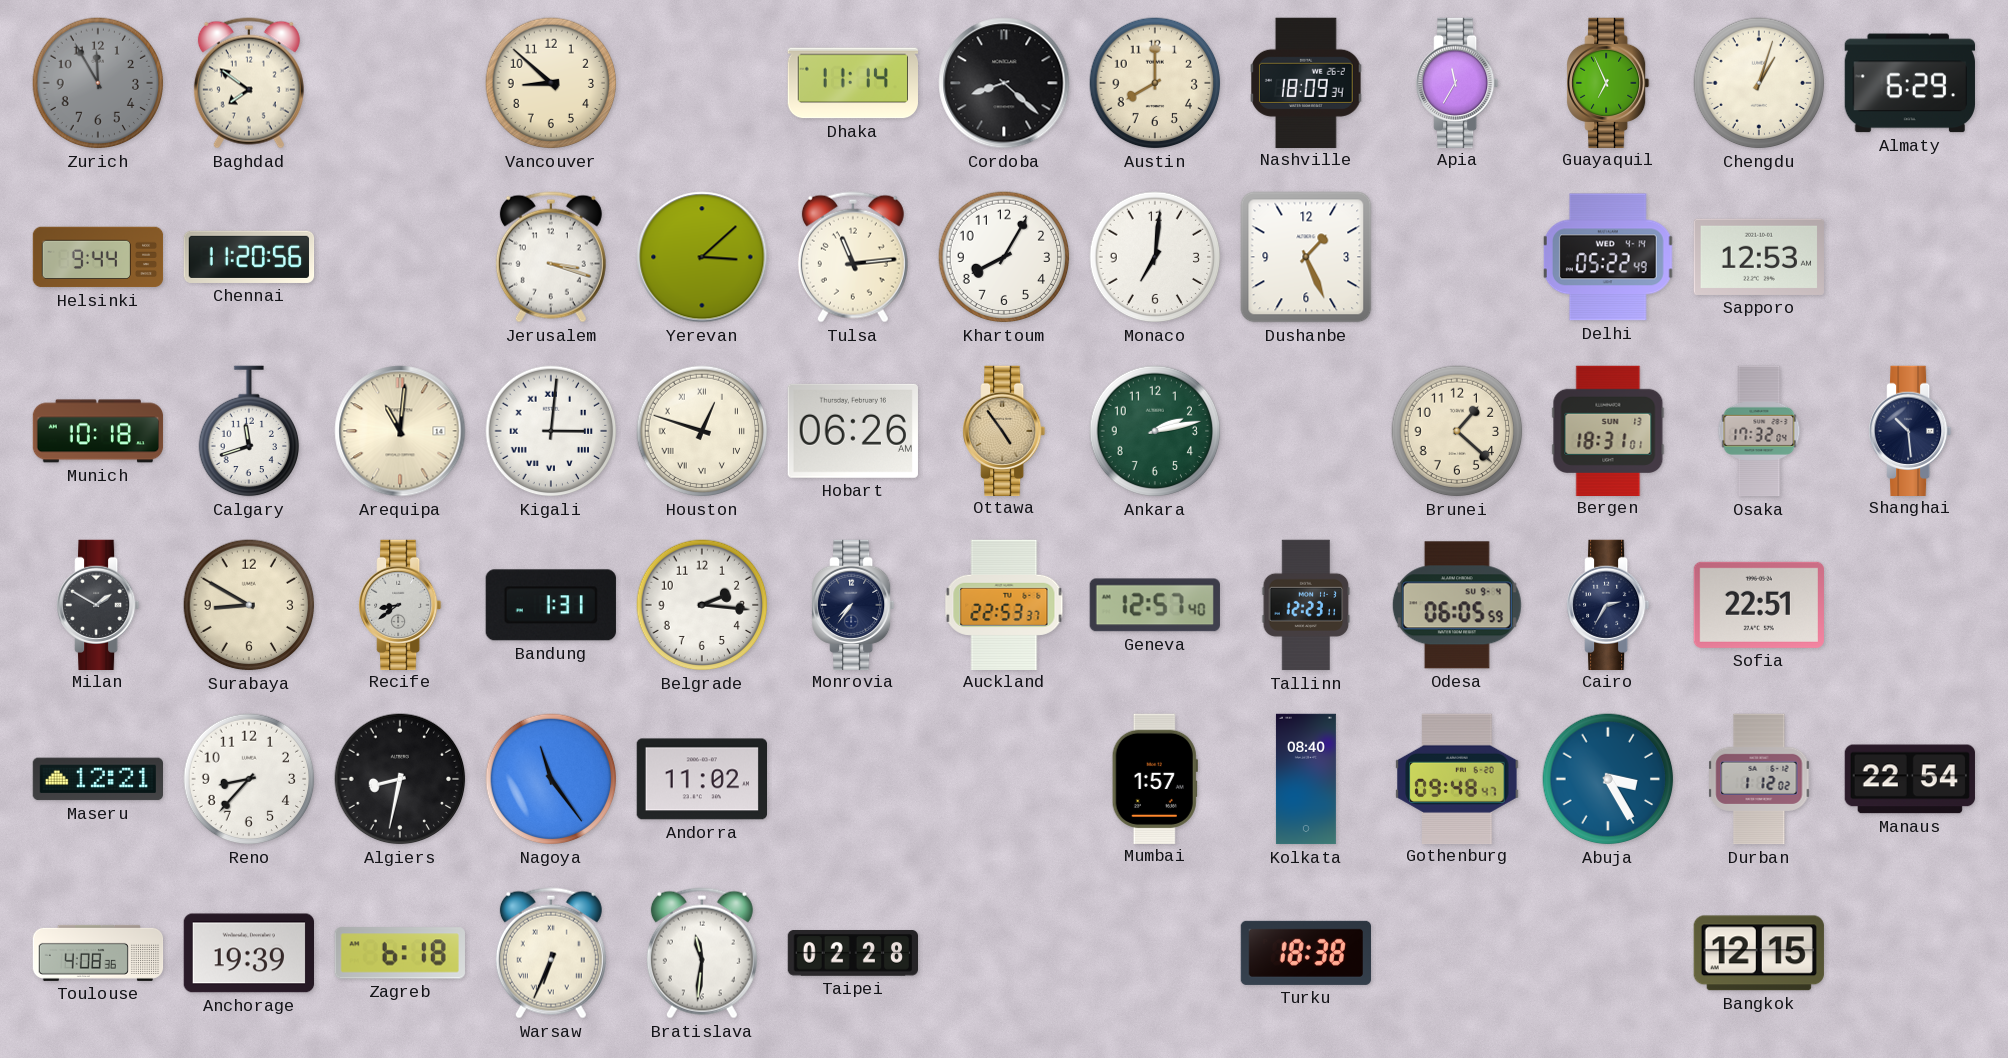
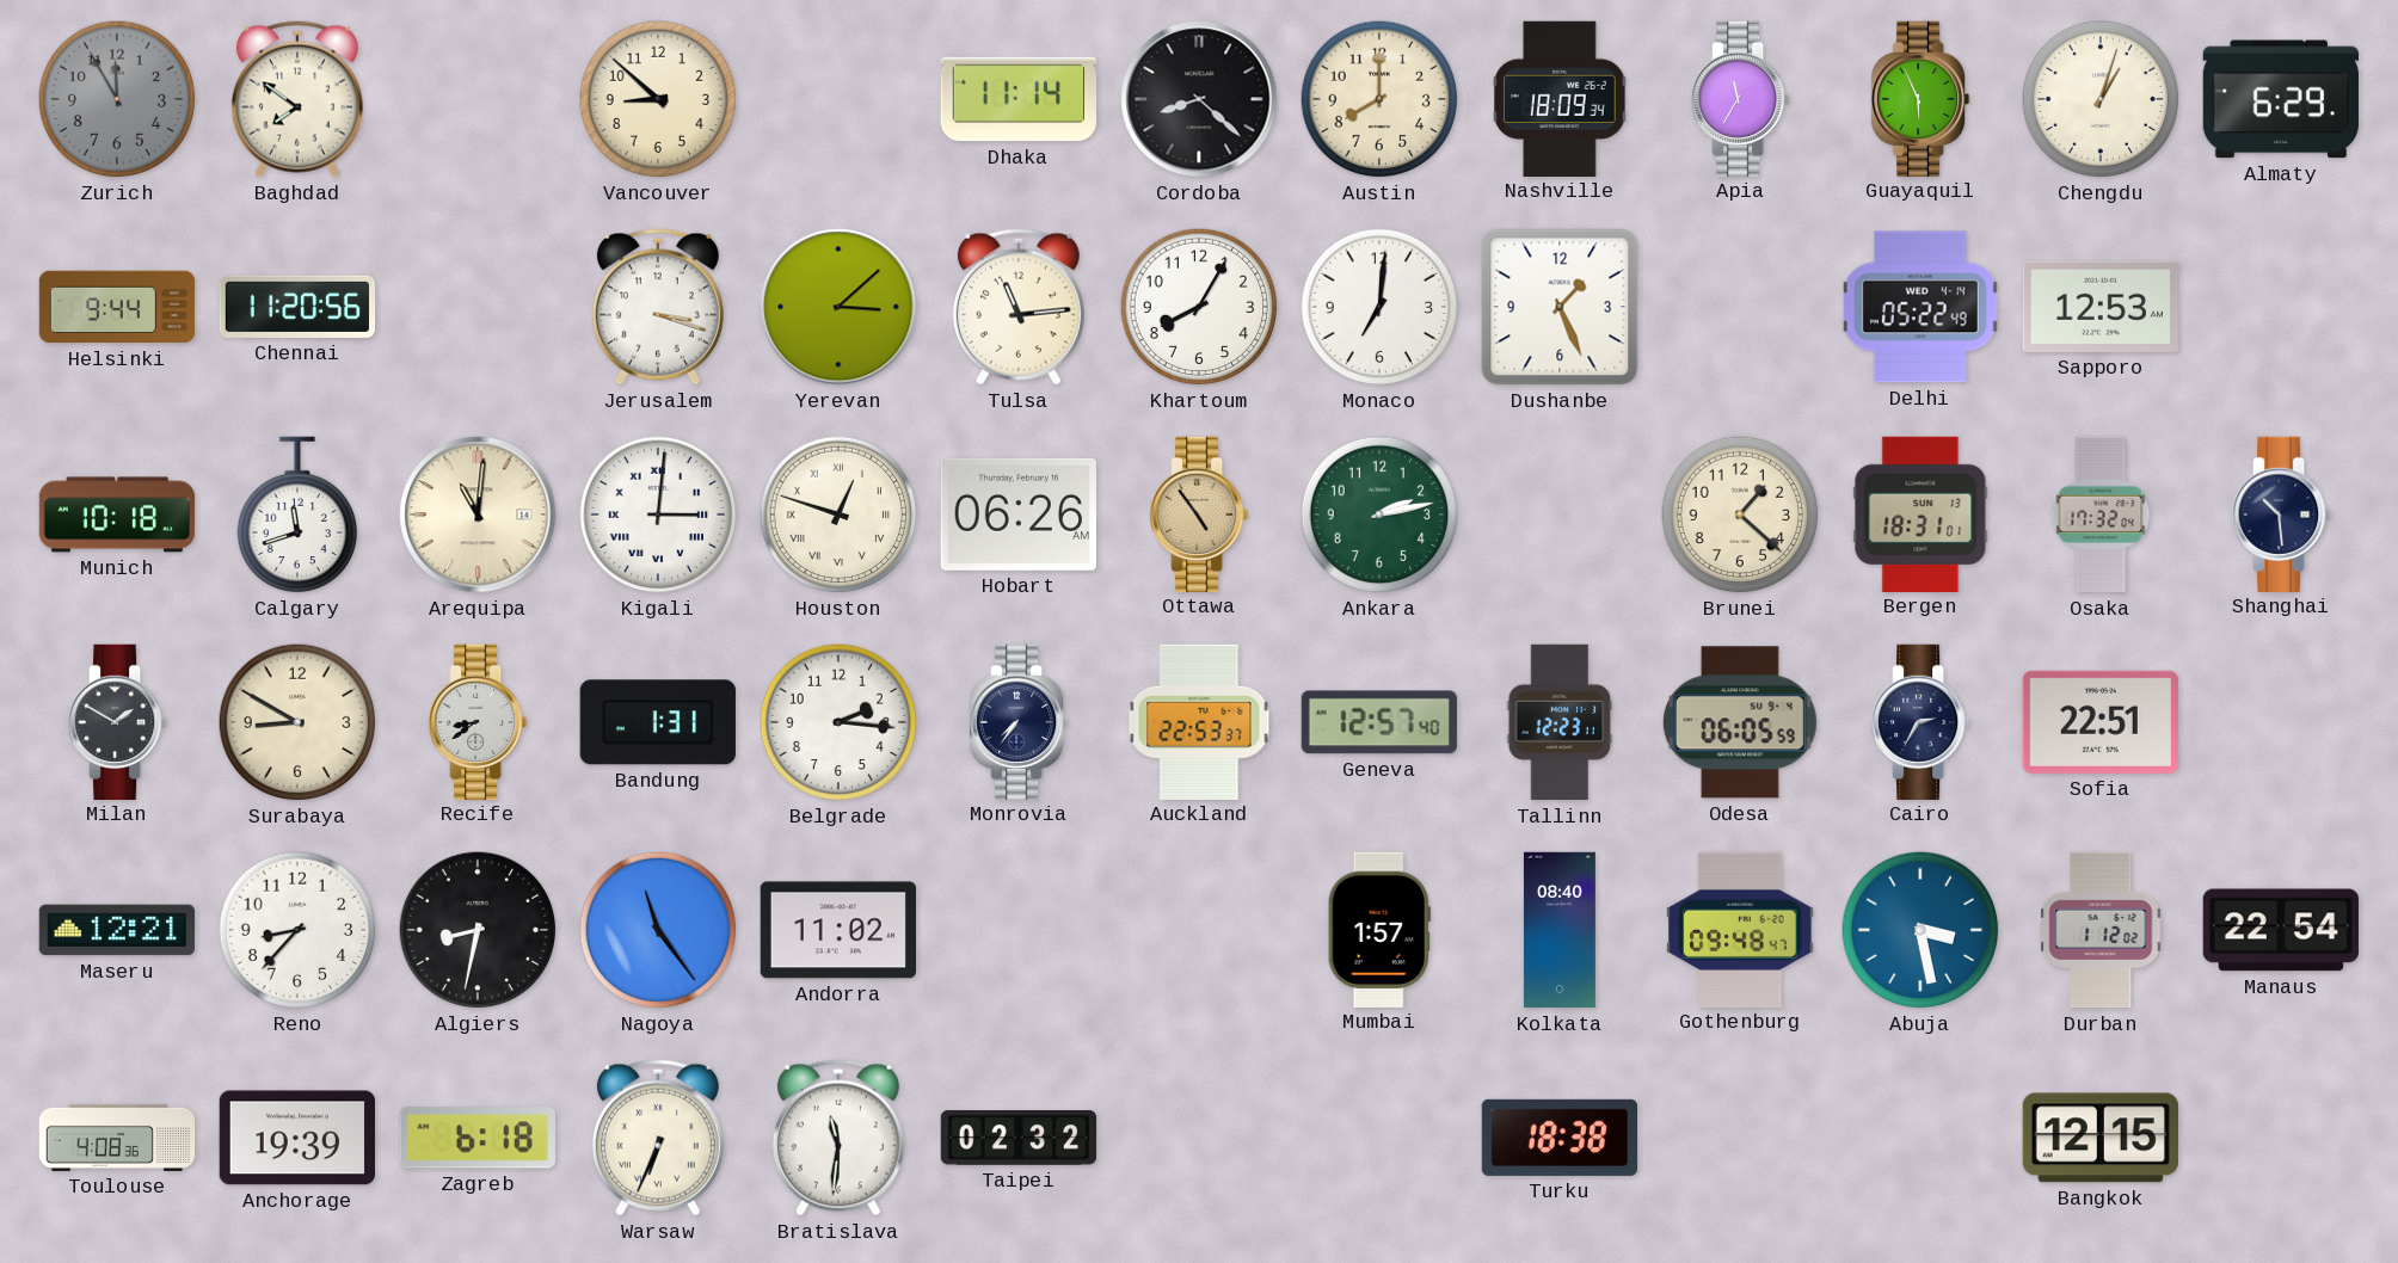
Guayaquil: 6:56 -> 5:56
Abuja: 3:25 -> 3:28
Taipei: 02:28 -> 02:32
